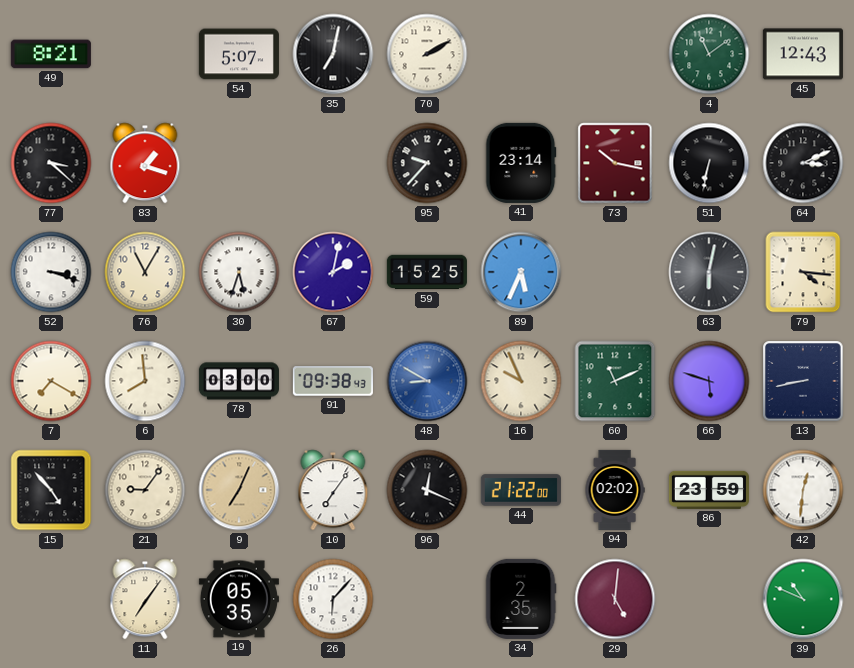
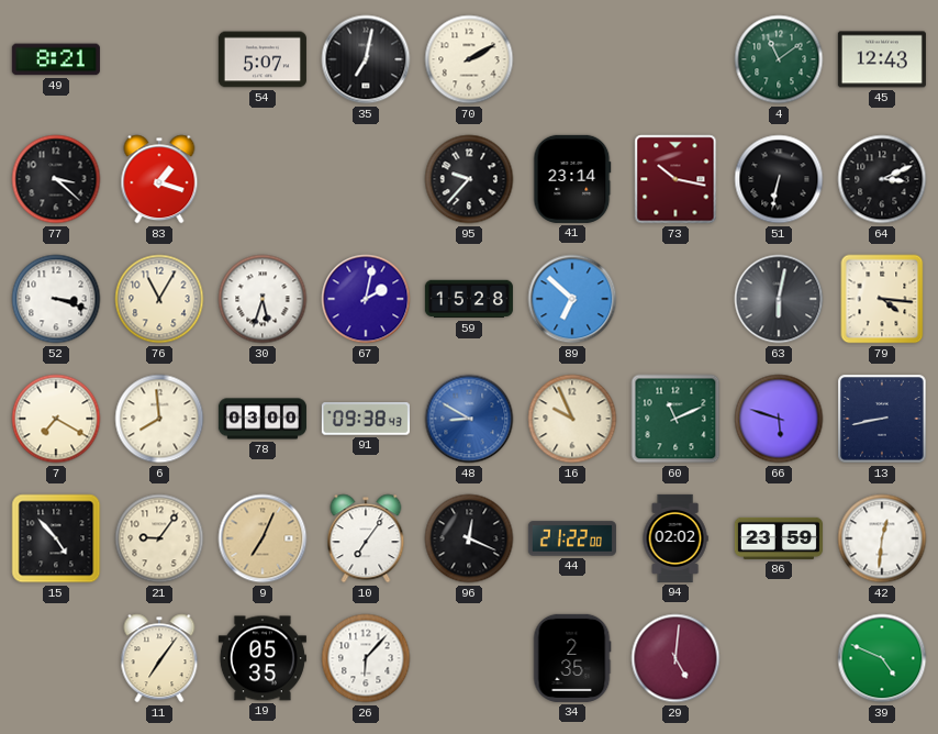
59: 15:25 -> 15:28
89: 5:34 -> 6:52
39: 10:49 -> 4:49
